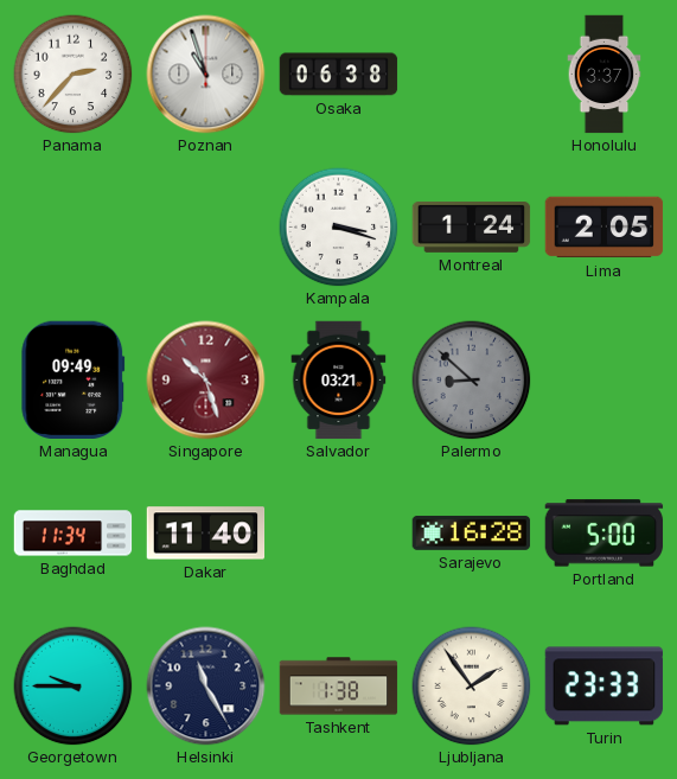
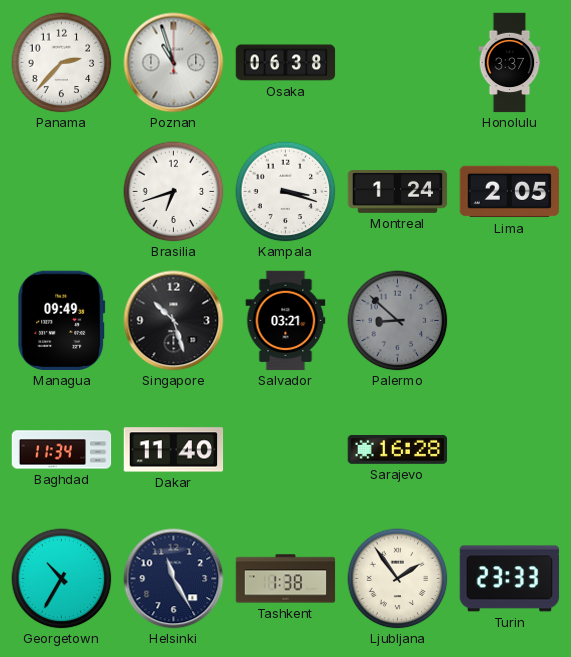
Brasilia: none -> 6:42
Singapore dial: burgundy -> black
Portland: 5:00 -> none
Georgetown: 9:45 -> 10:35
